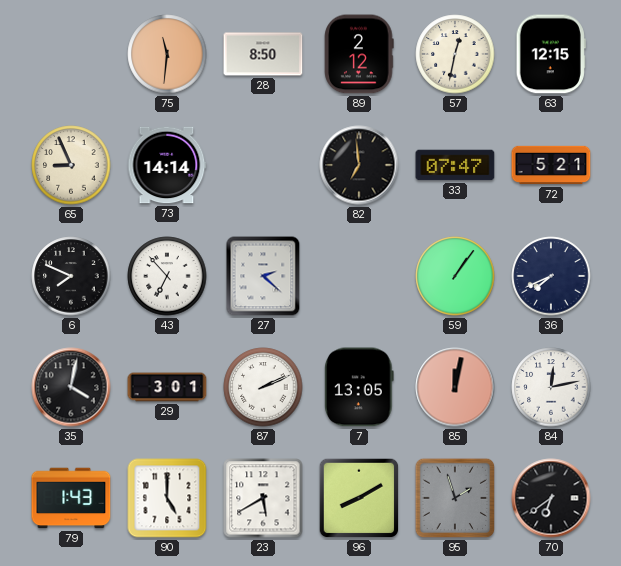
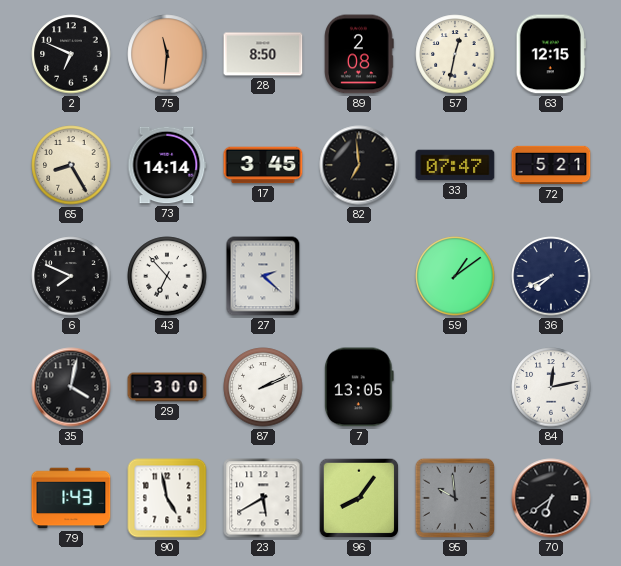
2: none -> 6:49
89: 2:12 -> 2:08
65: 8:56 -> 8:25
17: none -> 3:45
59: 1:06 -> 1:09
29: 3:01 -> 3:00
85: 12:02 -> none
90: 5:00 -> 4:58
96: 8:10 -> 8:06
95: 1:57 -> 9:59
